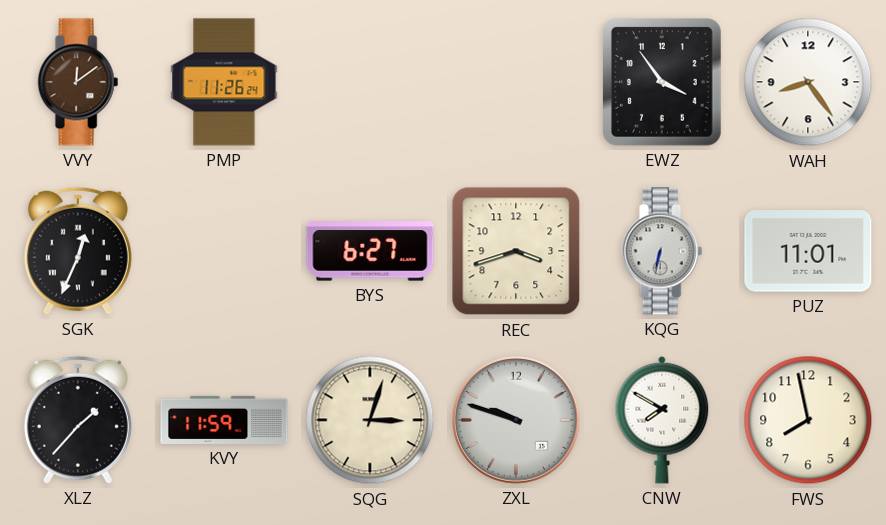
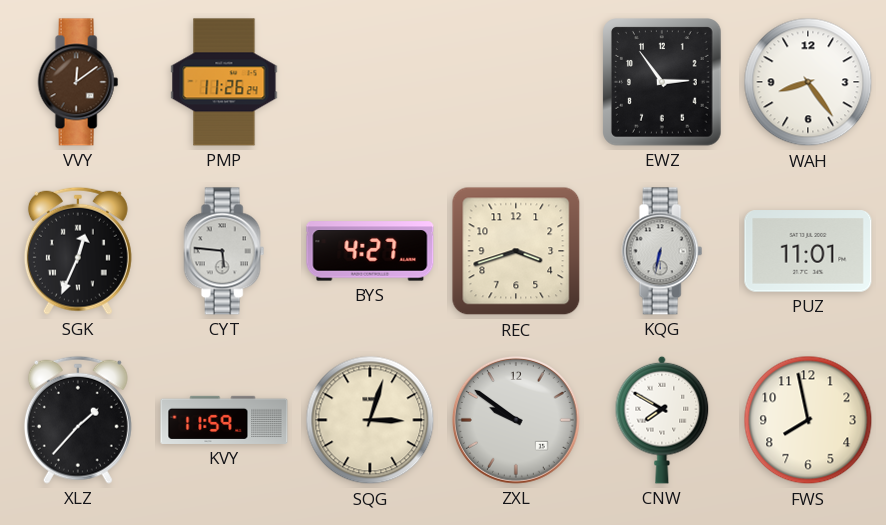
EWZ: 3:54 -> 2:54
CYT: none -> 5:46
BYS: 6:27 -> 4:27
ZXL: 9:48 -> 9:51
